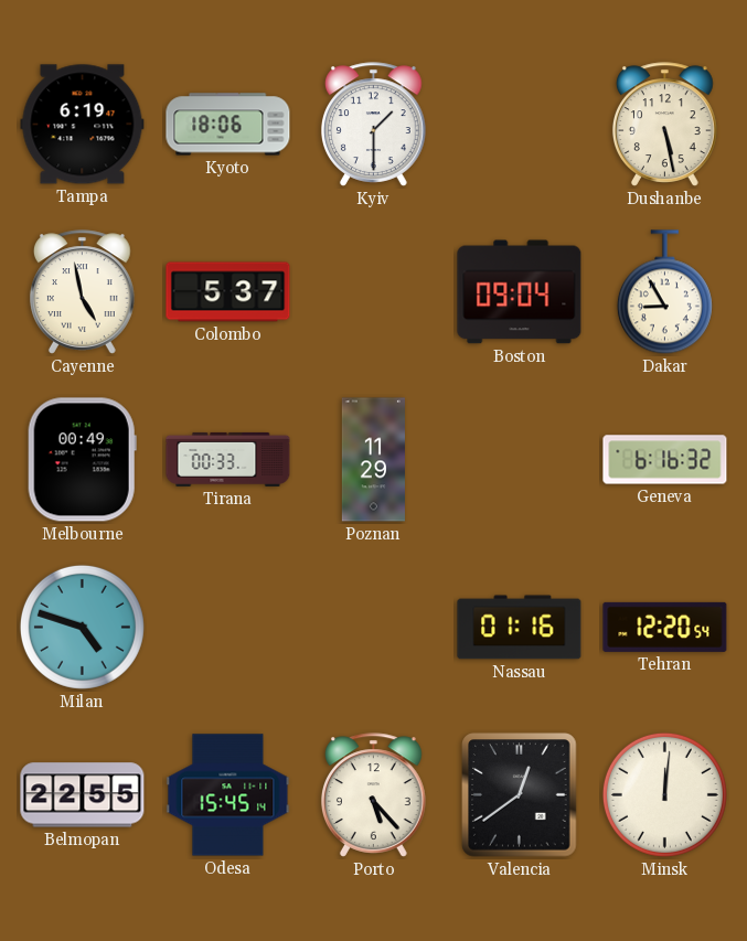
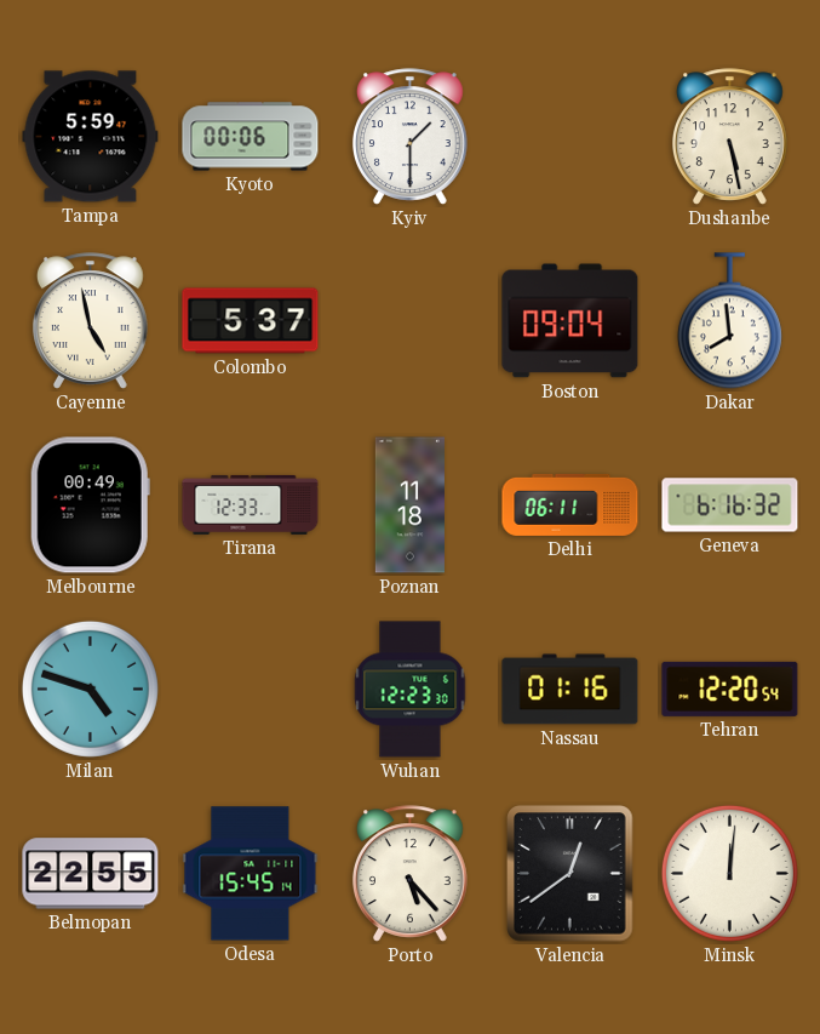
Tampa: 6:19 -> 5:59
Kyoto: 18:06 -> 00:06
Dakar: 8:55 -> 7:59
Tirana: 00:33 -> 12:33
Poznan: 11:29 -> 11:18
Delhi: none -> 06:11
Wuhan: none -> 12:23
